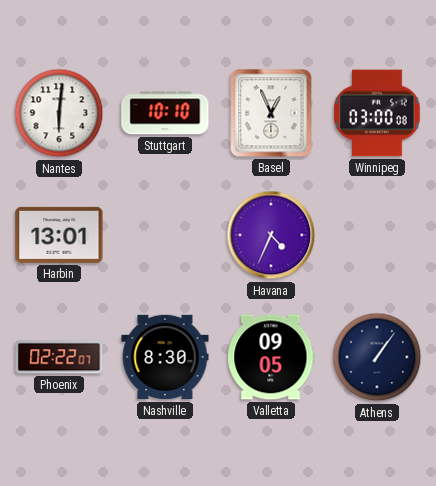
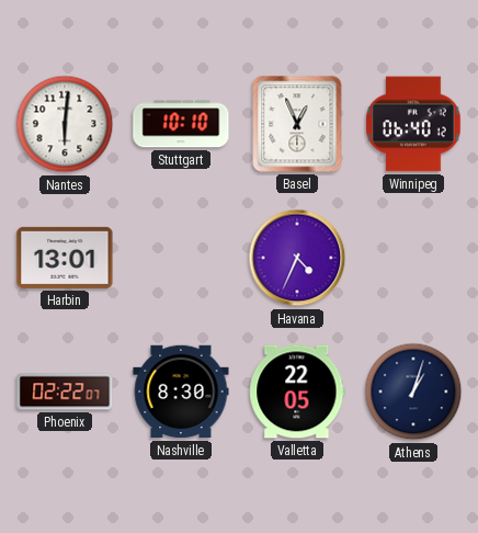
Winnipeg: 03:00 -> 06:40
Valletta: 09:05 -> 22:05
Athens: 1:06 -> 1:03
